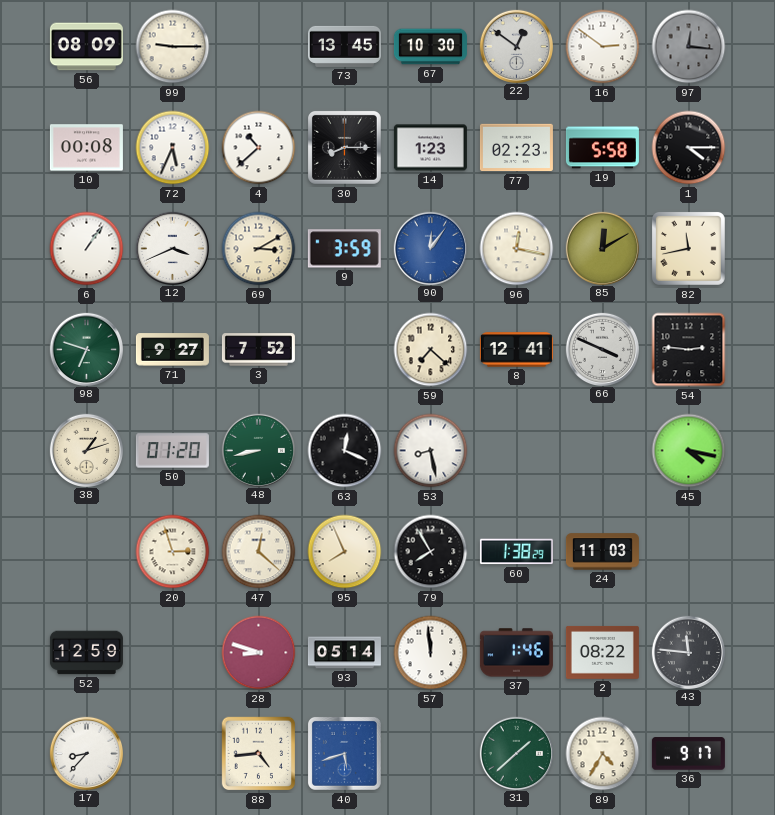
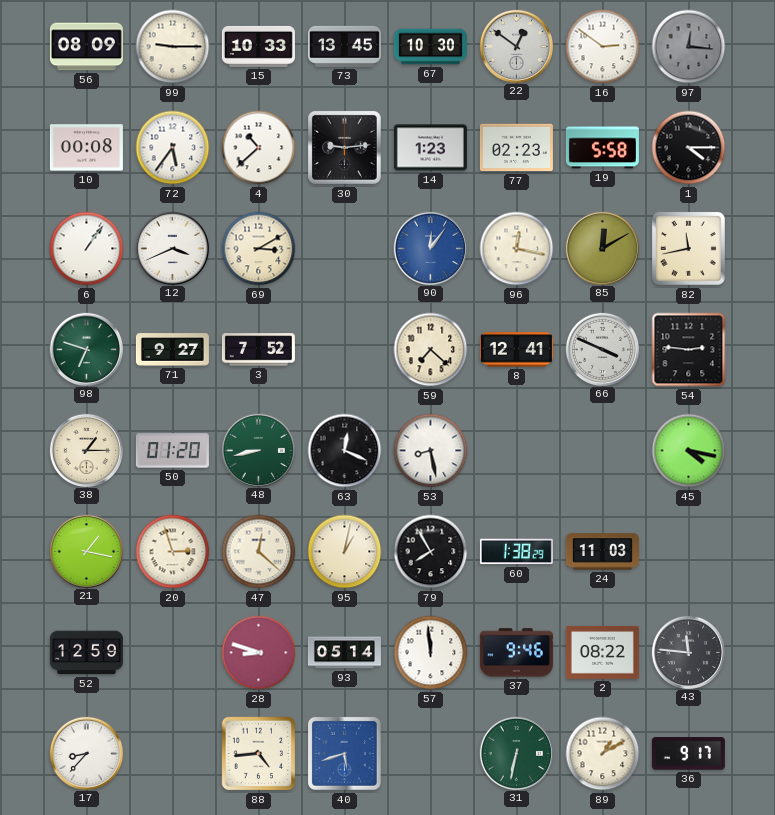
15: none -> 10:33
72: 5:34 -> 5:36
30: 8:15 -> 9:14
9: 3:59 -> none
38: 1:12 -> 1:15
21: none -> 1:17
95: 7:56 -> 1:02
37: 1:46 -> 9:46
31: 1:38 -> 6:32
89: 4:35 -> 1:10
